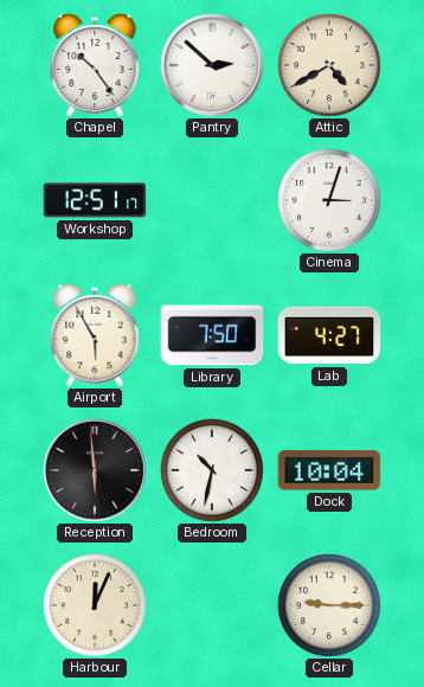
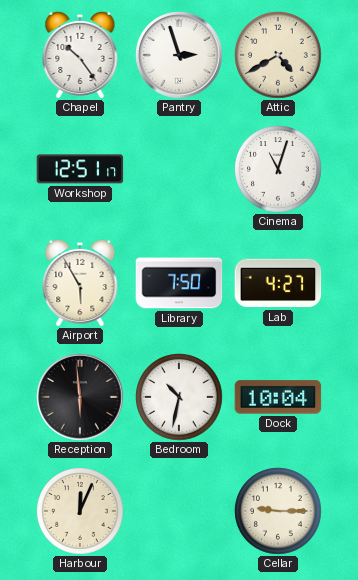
Pantry: 2:52 -> 2:57
Cinema: 3:03 -> 11:03
